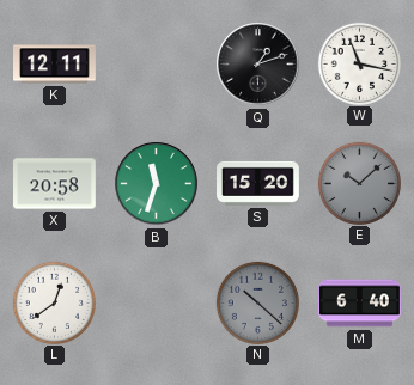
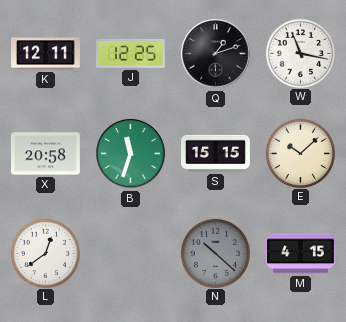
J: none -> 12:25
S: 15:20 -> 15:15
E dial: grey -> cream
M: 6:40 -> 4:15
